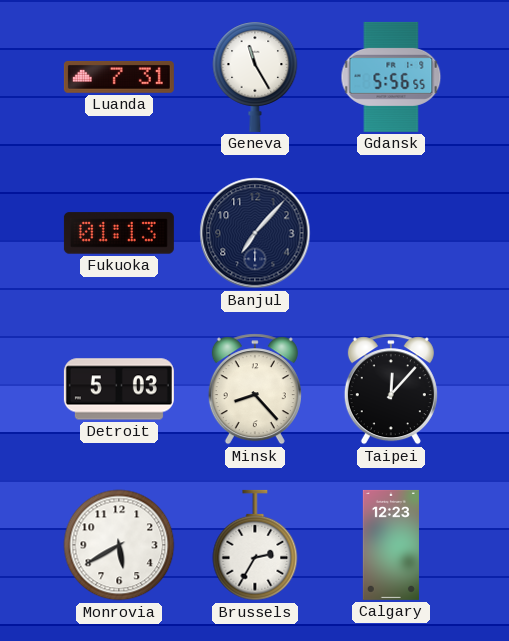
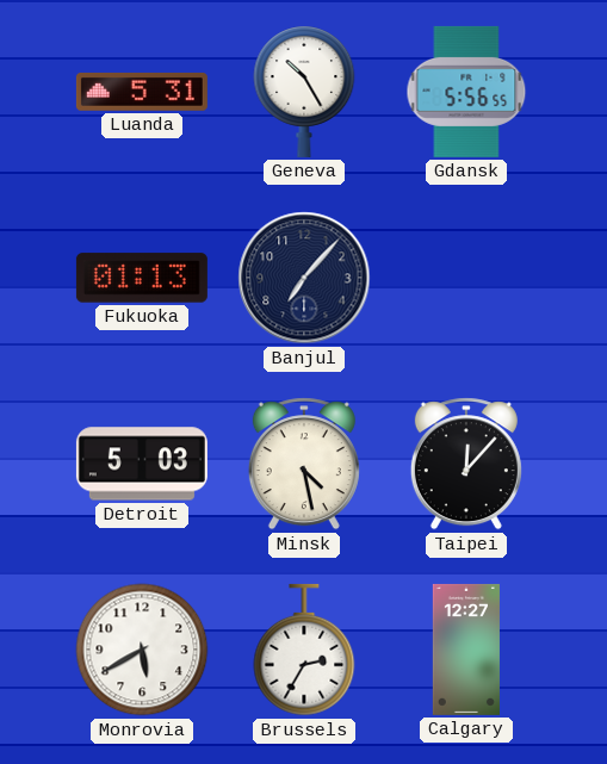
Luanda: 7:31 -> 5:31
Geneva: 11:25 -> 10:25
Minsk: 8:23 -> 4:28
Calgary: 12:23 -> 12:27
